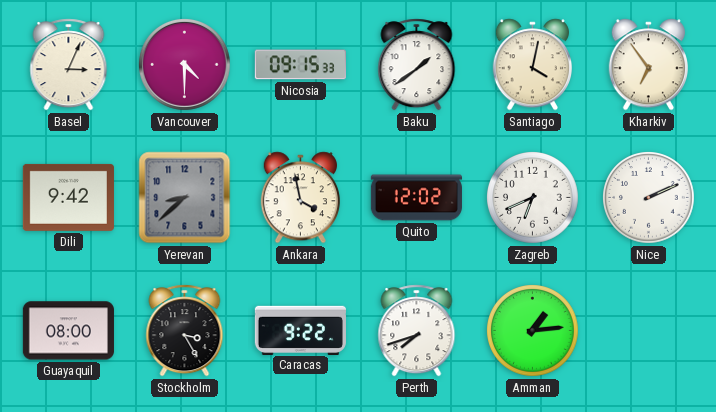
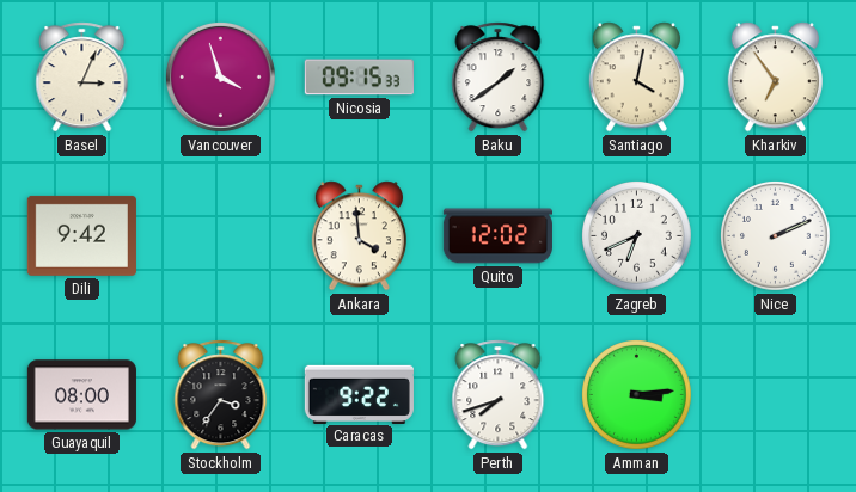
Vancouver: 4:30 -> 3:57
Yerevan: 8:38 -> none
Ankara: 3:58 -> 3:59
Stockholm: 3:25 -> 3:36
Amman: 1:14 -> 3:14
